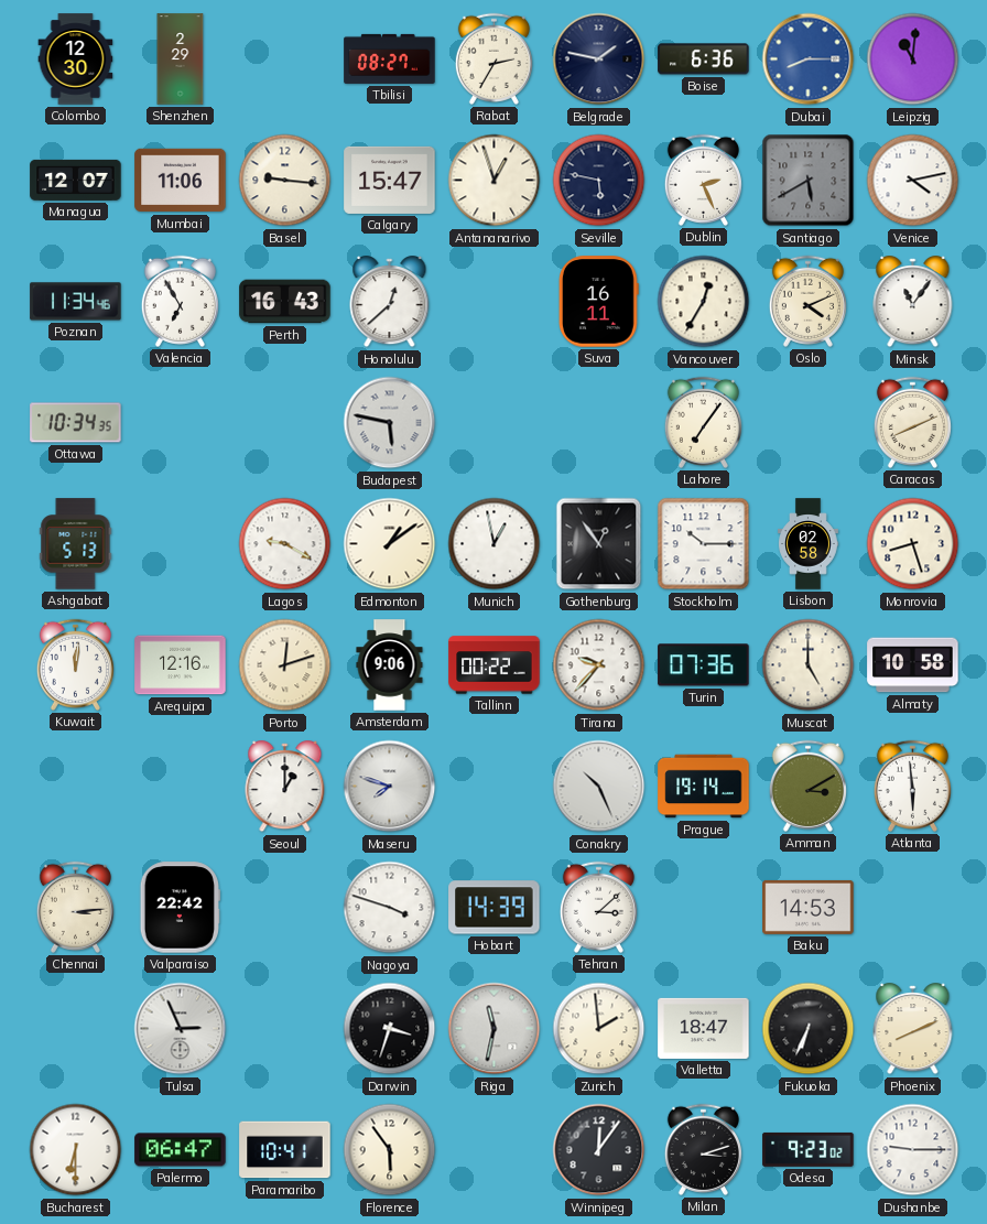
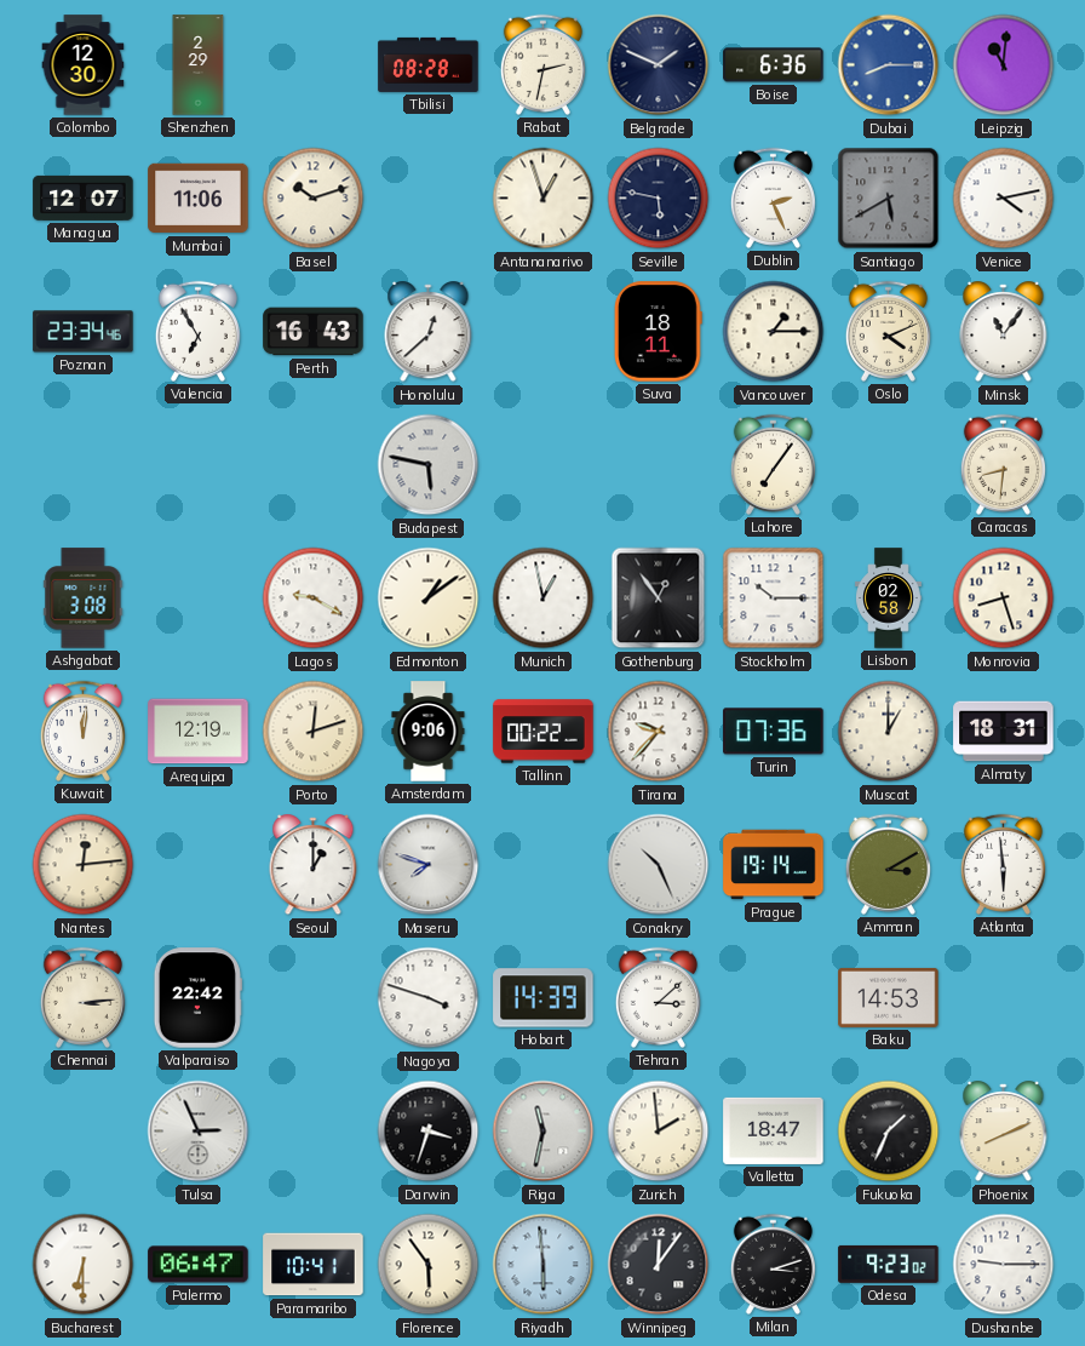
Tbilisi: 08:27 -> 08:28
Rabat: 2:35 -> 2:32
Belgrade: 1:47 -> 1:49
Basel: 9:16 -> 10:12
Calgary: 15:47 -> none
Poznan: 11:34 -> 23:34
Suva: 16:11 -> 18:11
Vancouver: 12:35 -> 1:15
Ottawa: 10:34 -> none
Caracas: 8:11 -> 8:31
Ashgabat: 5:13 -> 3:08
Arequipa: 12:16 -> 12:19
Muscat: 5:00 -> 1:00
Almaty: 10:58 -> 18:31
Nantes: none -> 12:14
Fukuoka: 6:34 -> 1:34
Riyadh: none -> 5:59
